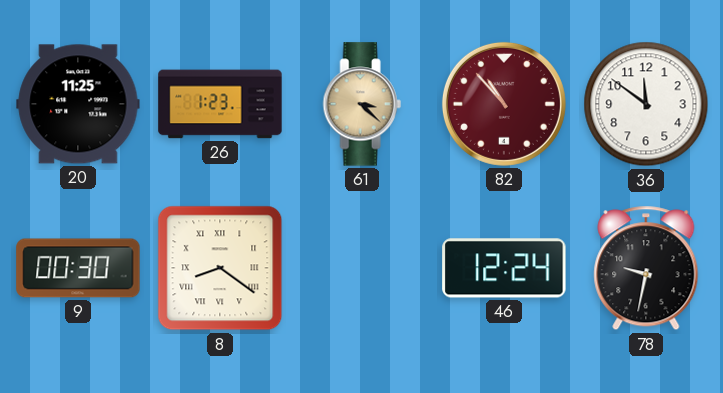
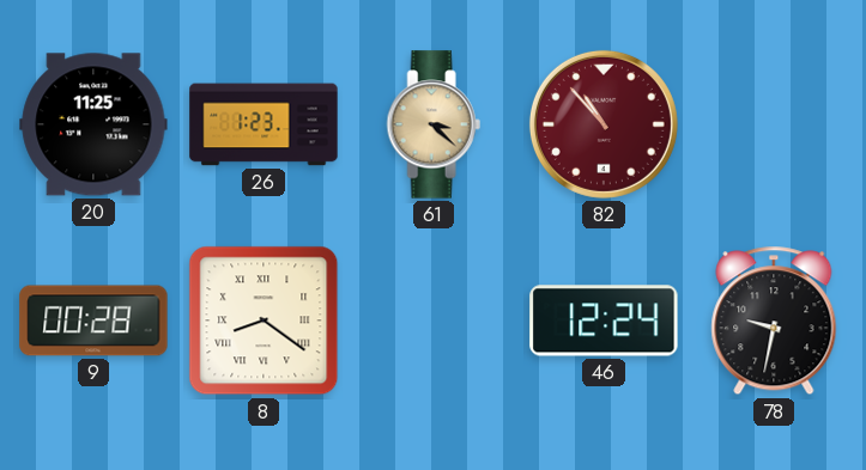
36: 11:51 -> none
9: 00:30 -> 00:28
